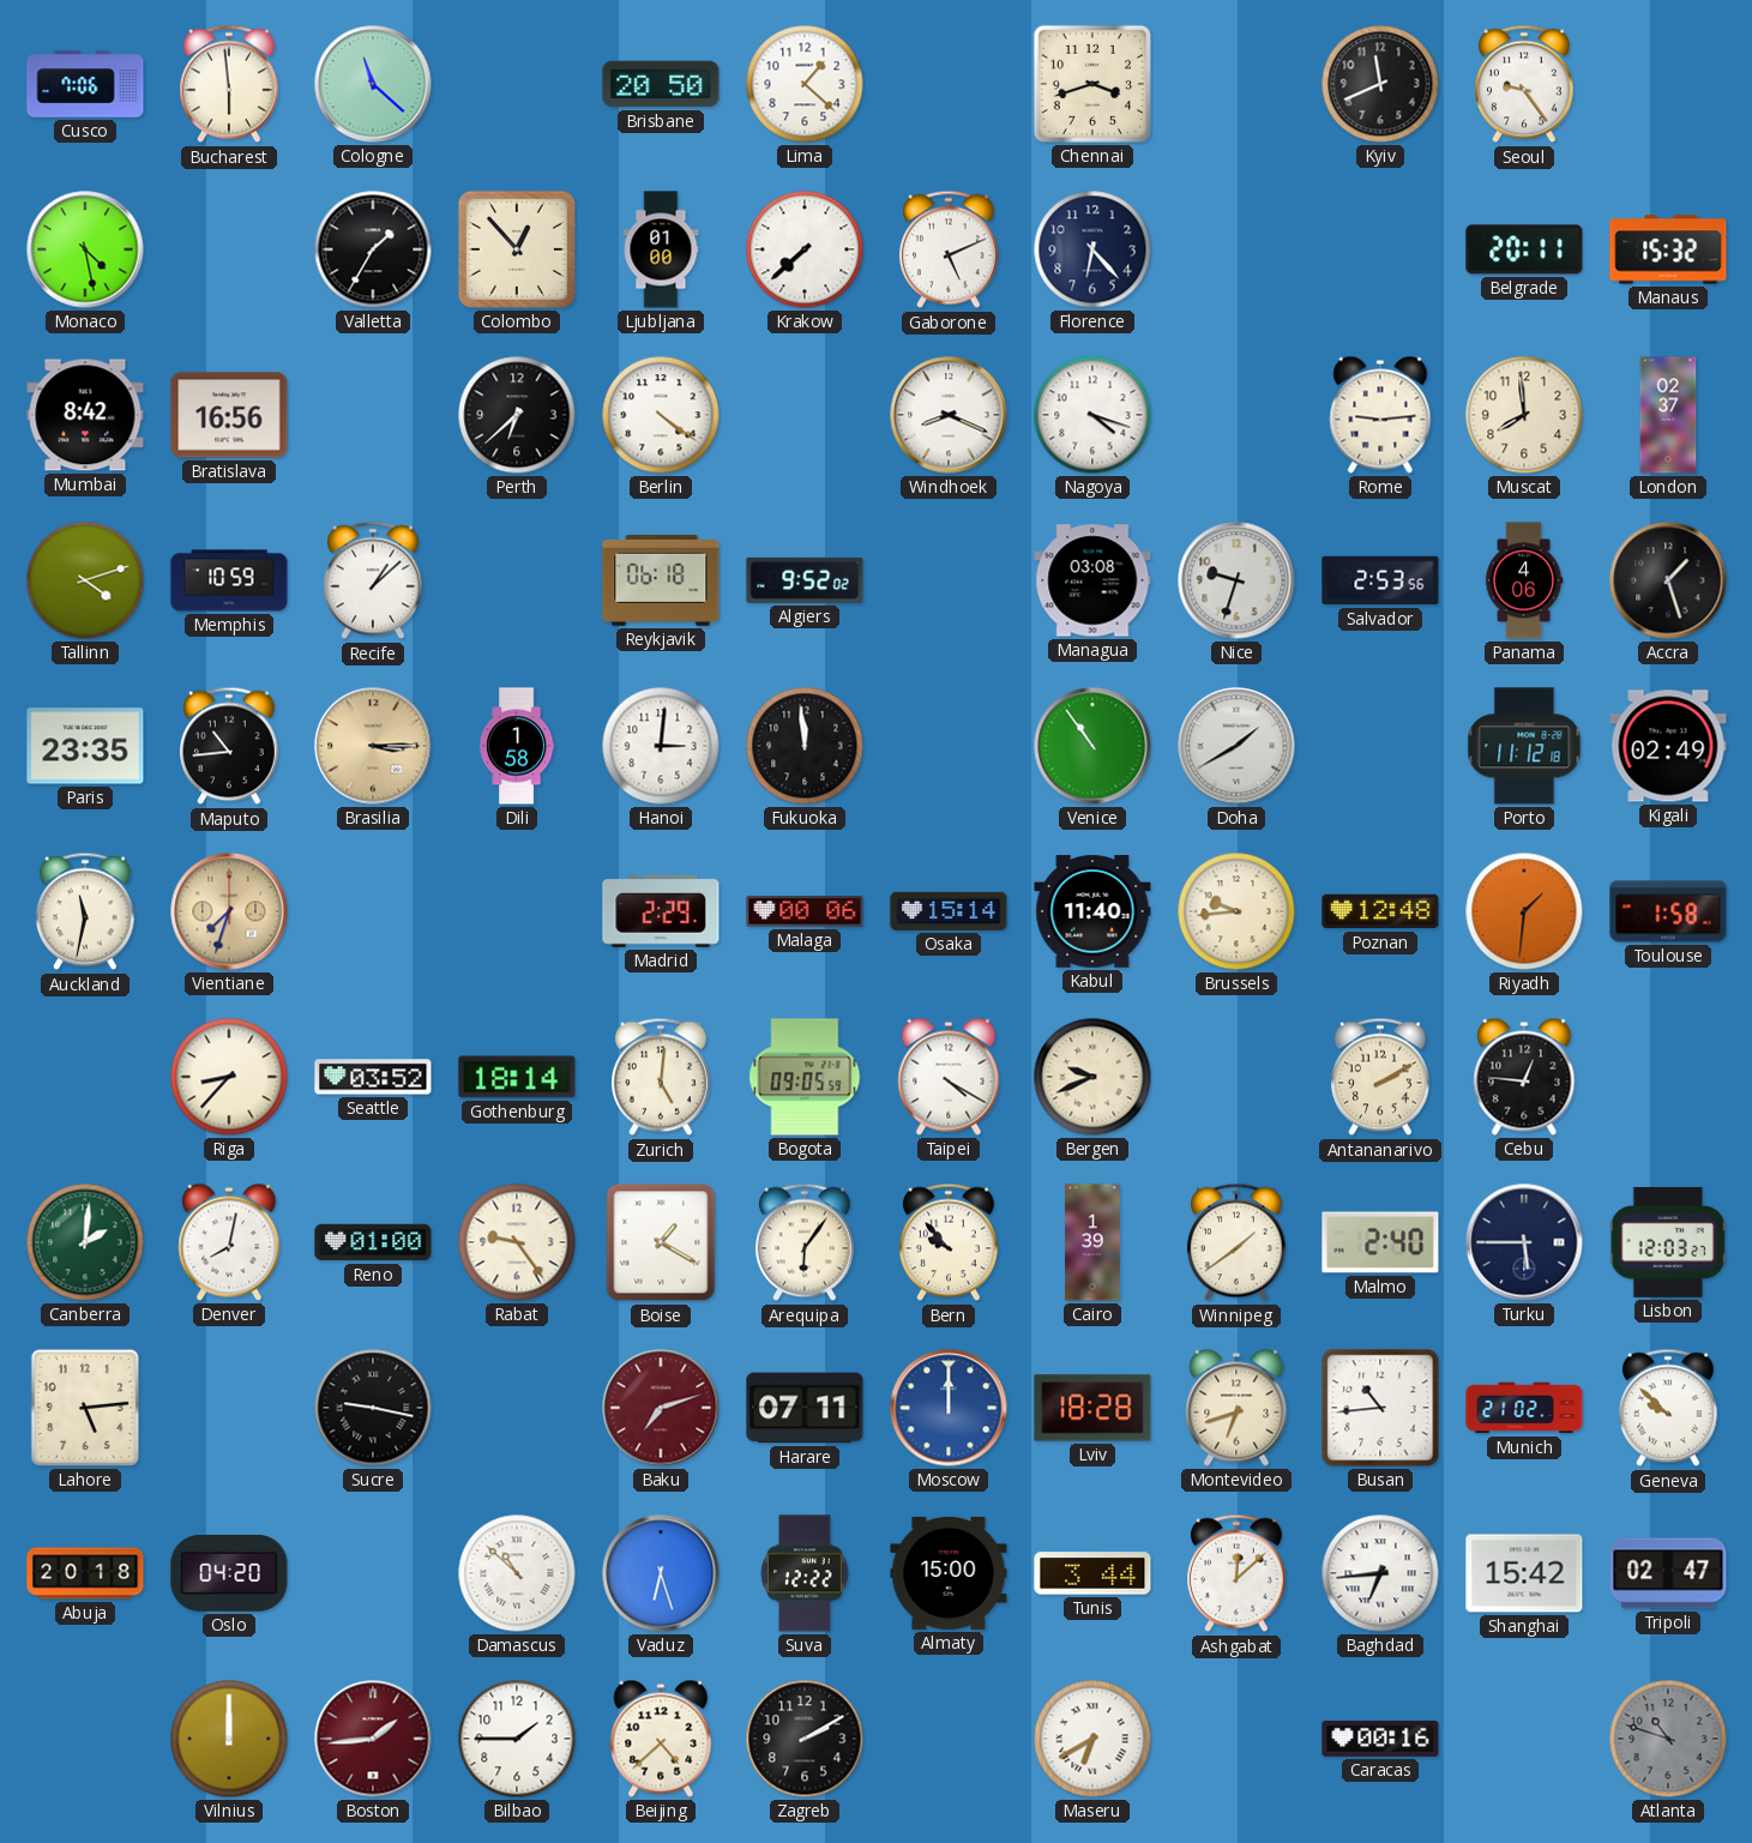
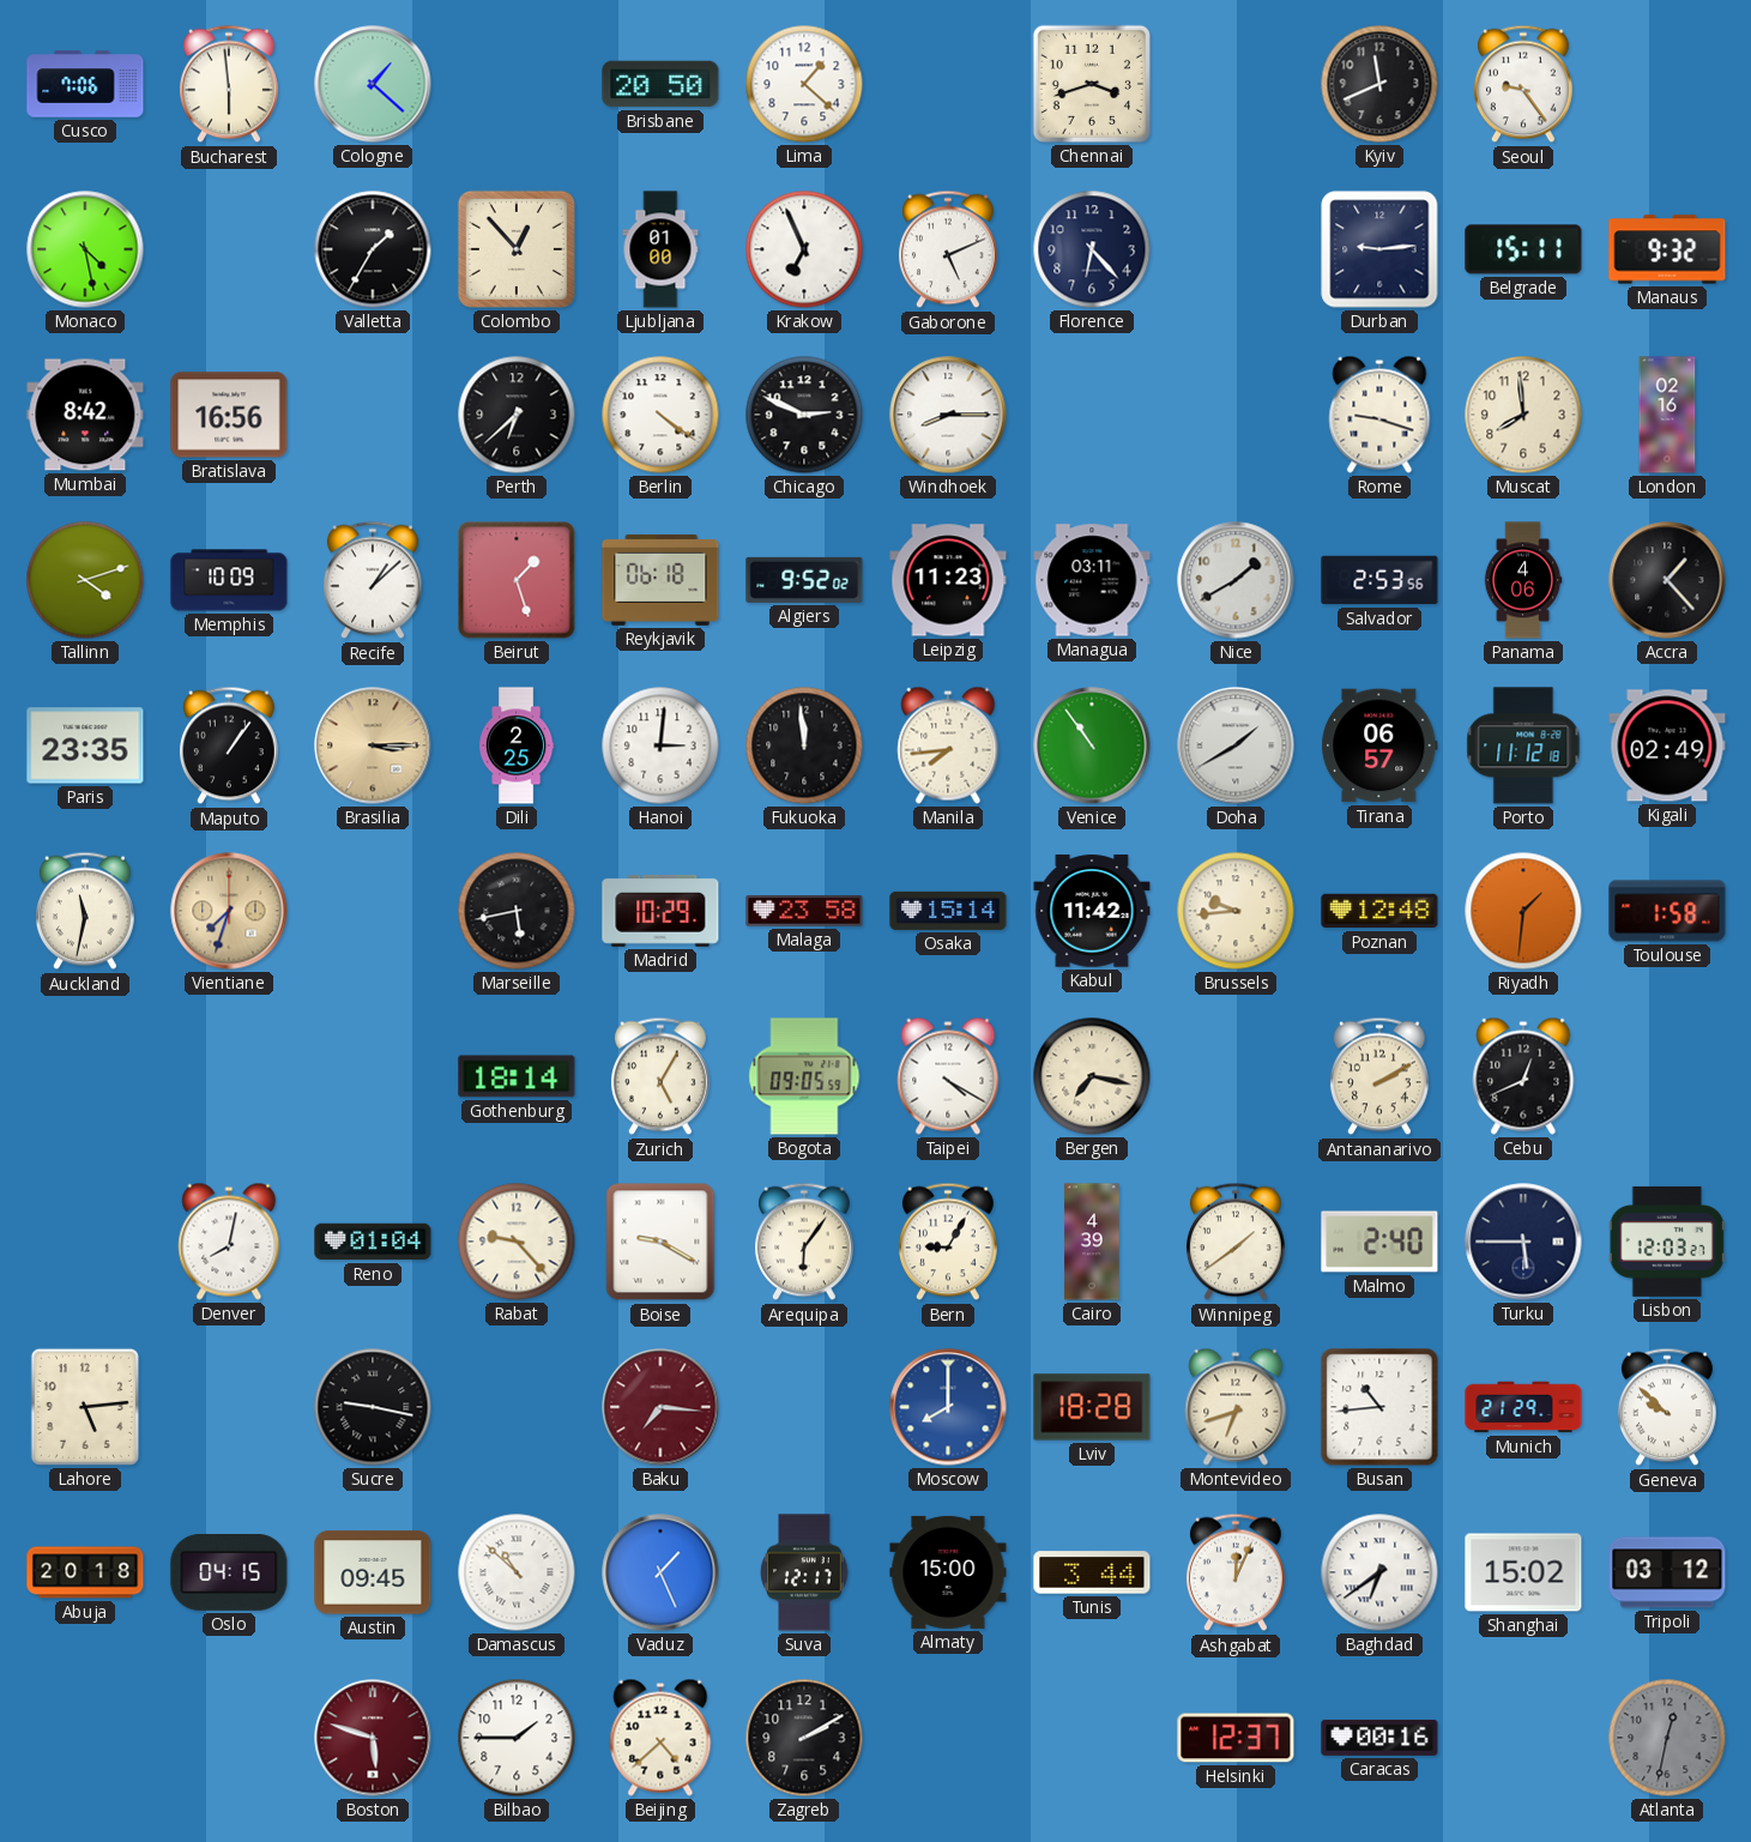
Cologne: 11:22 -> 1:22
Krakow: 7:38 -> 6:56
Durban: none -> 9:14
Belgrade: 20:11 -> 15:11
Manaus: 15:32 -> 9:32
Chicago: none -> 2:49
Windhoek: 8:19 -> 8:15
Nagoya: 4:18 -> none
Rome: 9:14 -> 9:18
London: 02:37 -> 02:16
Memphis: 10:59 -> 10:09
Beirut: none -> 1:27
Leipzig: none -> 11:23
Managua: 03:08 -> 03:11
Nice: 9:33 -> 1:40
Accra: 1:27 -> 1:23
Maputo: 10:44 -> 1:06
Dili: 1:58 -> 2:25
Manila: none -> 7:44
Tirana: none -> 06:57
Marseille: none -> 5:43
Madrid: 2:29 -> 10:29
Malaga: 00:06 -> 23:58
Kabul: 11:40 -> 11:42
Riga: 8:37 -> none
Seattle: 03:52 -> none
Zurich: 5:01 -> 5:05
Bergen: 9:41 -> 7:17
Cebu: 12:46 -> 12:41
Canberra: 2:01 -> none
Reno: 01:00 -> 01:04
Rabat: 9:24 -> 9:23
Boise: 1:20 -> 9:20
Bern: 9:53 -> 9:05
Cairo: 1:39 -> 4:39
Baku: 7:12 -> 7:16
Harare: 07:11 -> none
Moscow: 12:00 -> 8:00
Munich: 21:02 -> 21:29
Oslo: 04:20 -> 04:15
Austin: none -> 09:45
Vaduz: 6:27 -> 1:26
Suva: 12:22 -> 12:17
Ashgabat: 12:08 -> 12:04
Baghdad: 6:44 -> 6:39
Shanghai: 15:42 -> 15:02
Tripoli: 02:47 -> 03:12
Vilnius: 12:00 -> none
Boston: 1:44 -> 5:48
Maseru: 6:40 -> none
Helsinki: none -> 12:37
Atlanta: 10:48 -> 12:32
